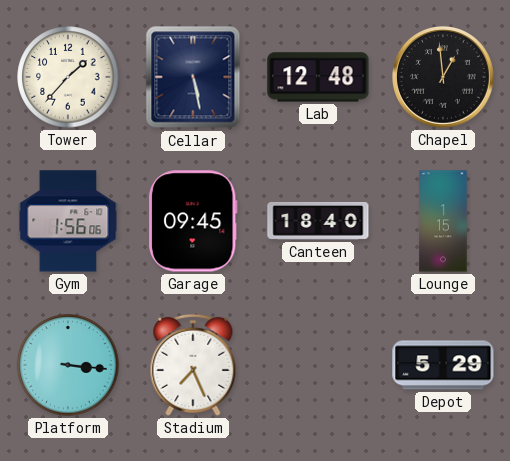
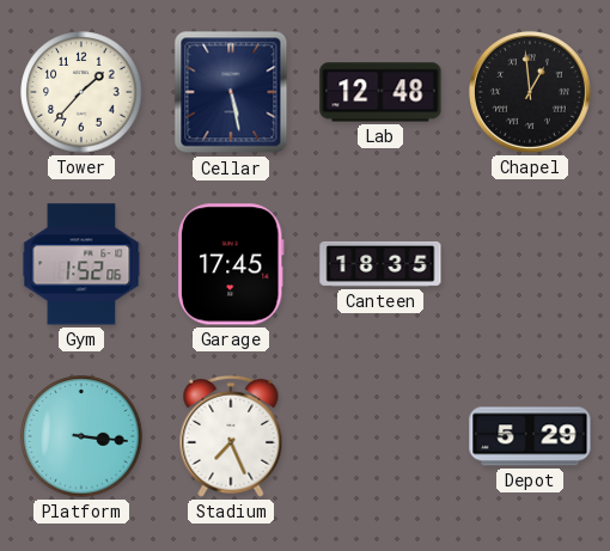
Gym: 1:56 -> 1:52
Garage: 09:45 -> 17:45
Canteen: 18:40 -> 18:35
Lounge: 1:15 -> none
